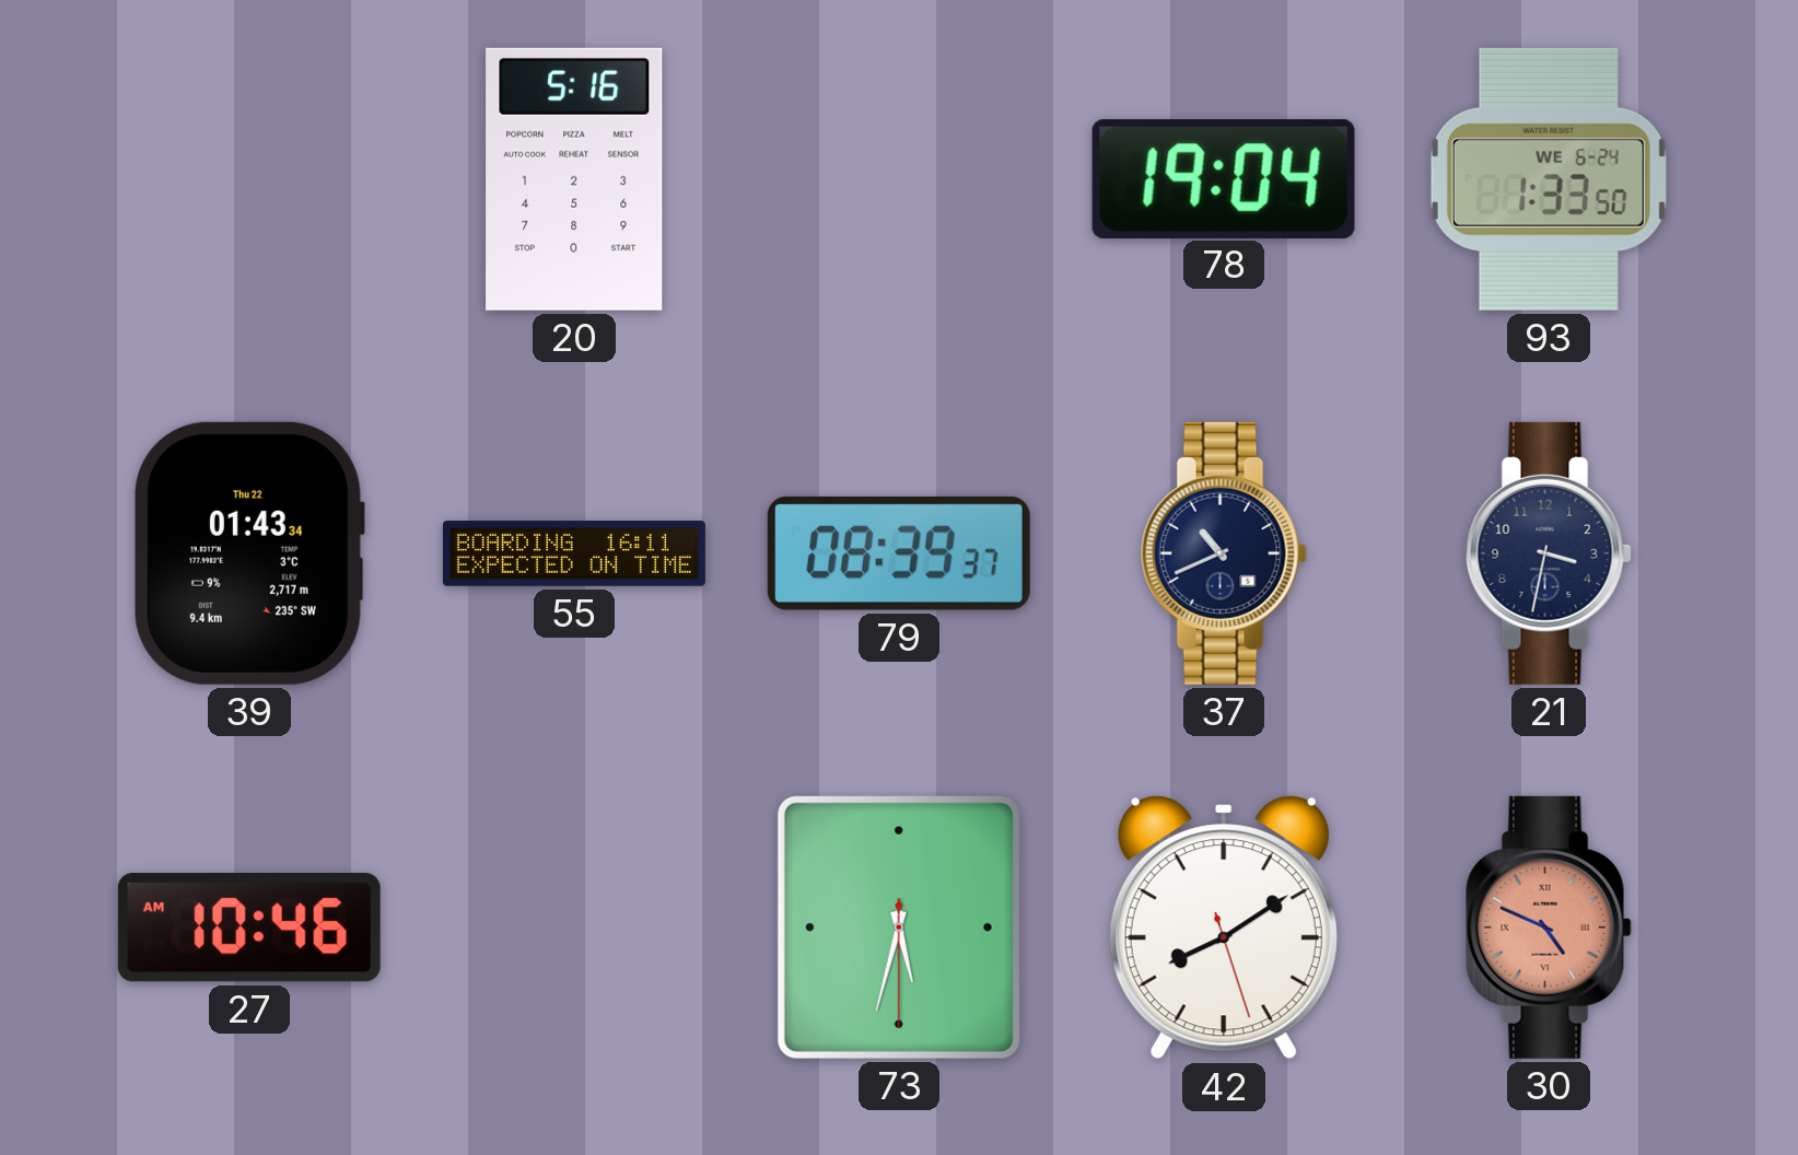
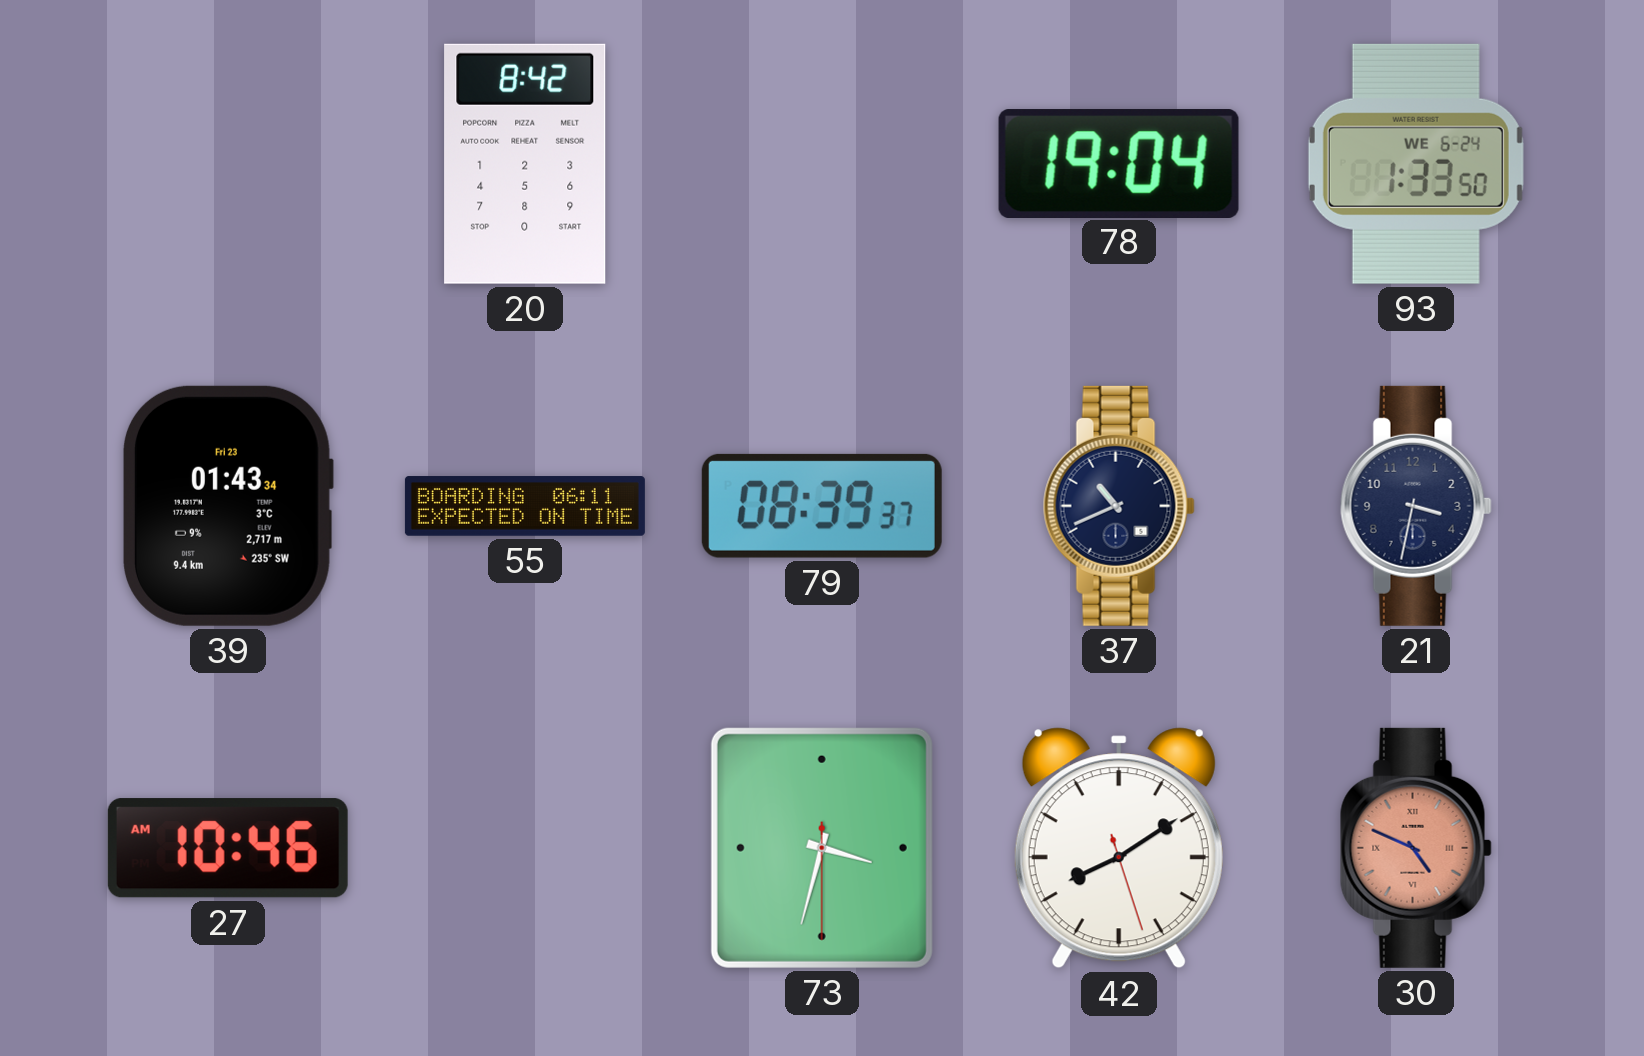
20: 5:16 -> 8:42
39 date: Thu 22 -> Fri 23
55: 16:11 -> 06:11
73: 5:32 -> 3:32
